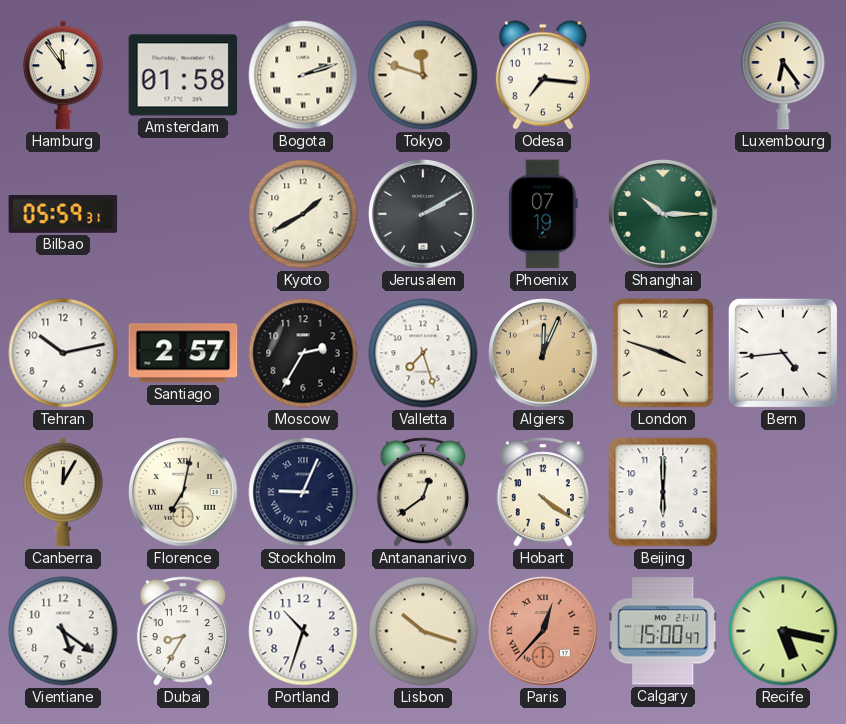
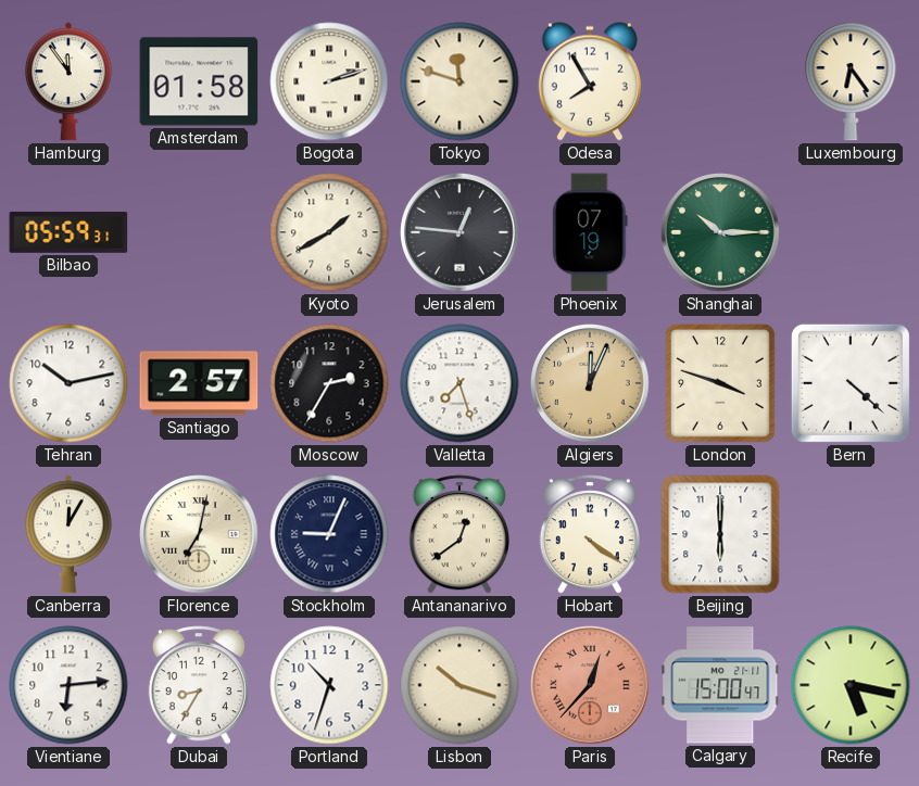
Odesa: 7:16 -> 7:55
Jerusalem: 2:10 -> 12:46
Bern: 4:44 -> 4:22
Vientiane: 5:21 -> 6:14
